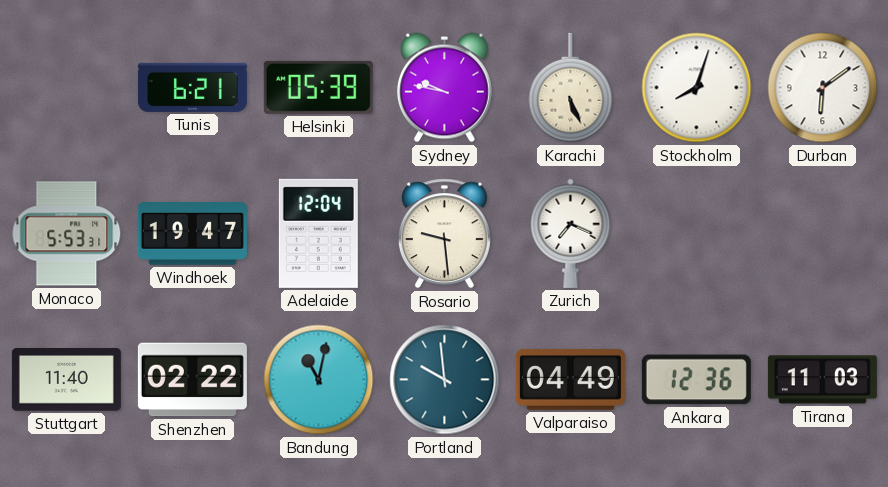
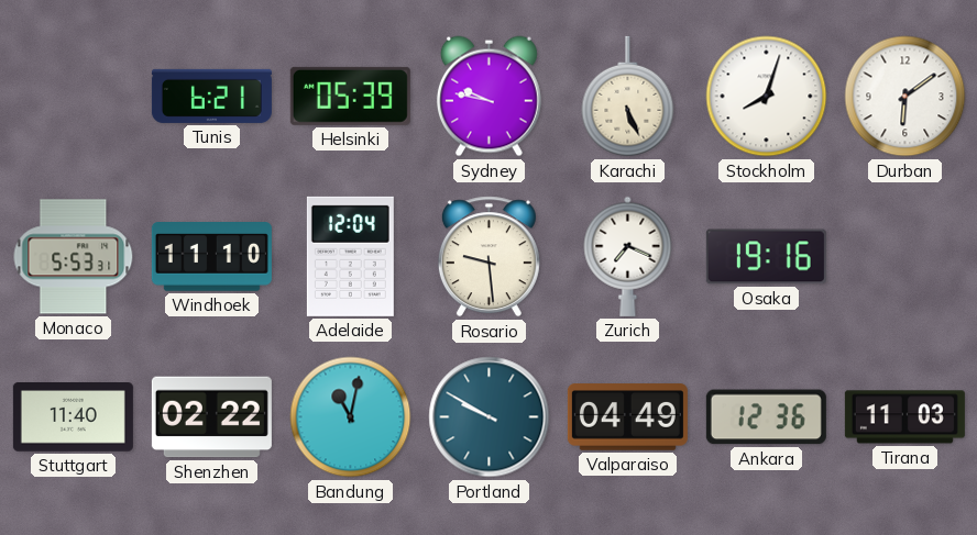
Windhoek: 19:47 -> 11:10
Osaka: none -> 19:16
Portland: 9:59 -> 9:50
